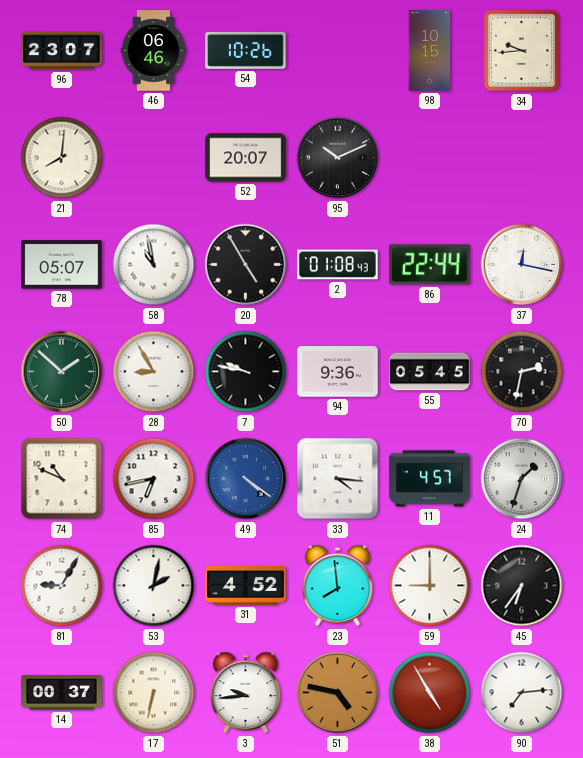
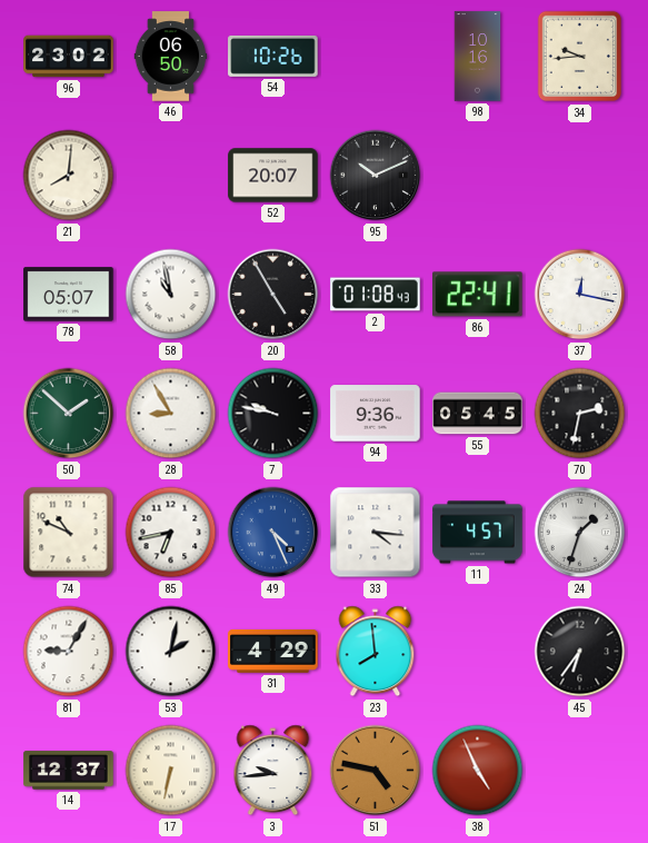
96: 23:07 -> 23:02
46: 06:46 -> 06:50
98: 10:15 -> 10:16
86: 22:44 -> 22:41
49: 4:21 -> 4:26
31: 4:52 -> 4:29
59: 9:00 -> none
14: 00:37 -> 12:37
38: 4:55 -> 4:56
90: 7:14 -> none
